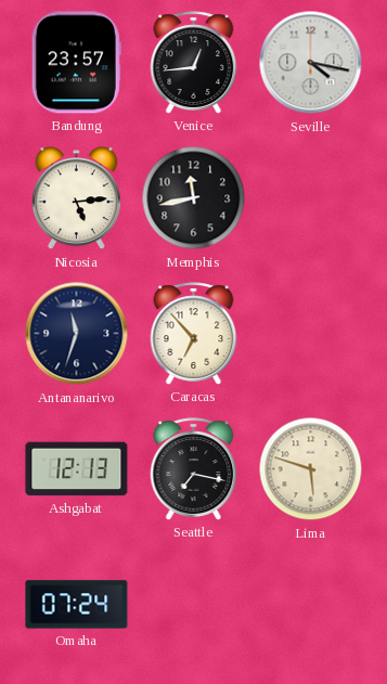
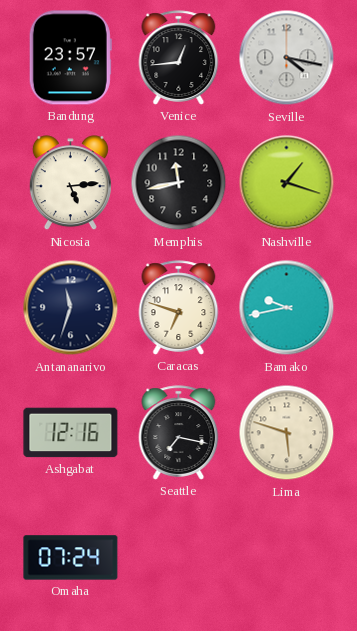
Nashville: none -> 1:18
Caracas: 6:53 -> 6:48
Bamako: none -> 9:43
Ashgabat: 12:13 -> 12:16
